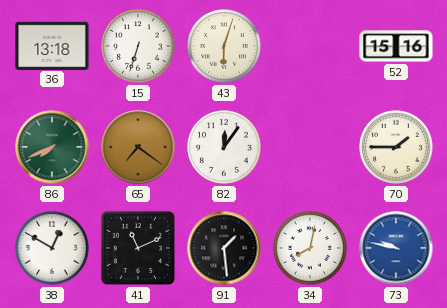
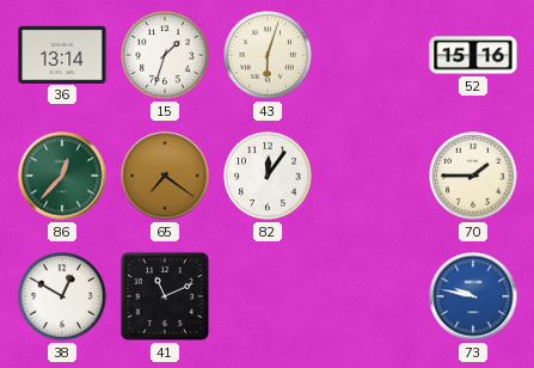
36: 13:18 -> 13:14
15: 6:33 -> 1:33
86: 7:41 -> 12:37
91: 1:29 -> none
34: 8:02 -> none
